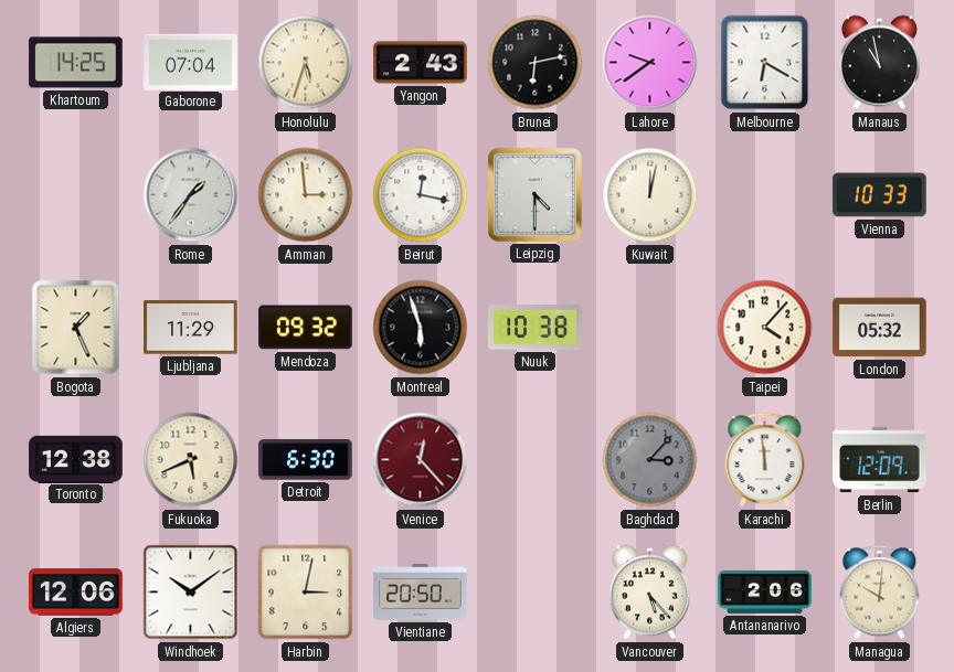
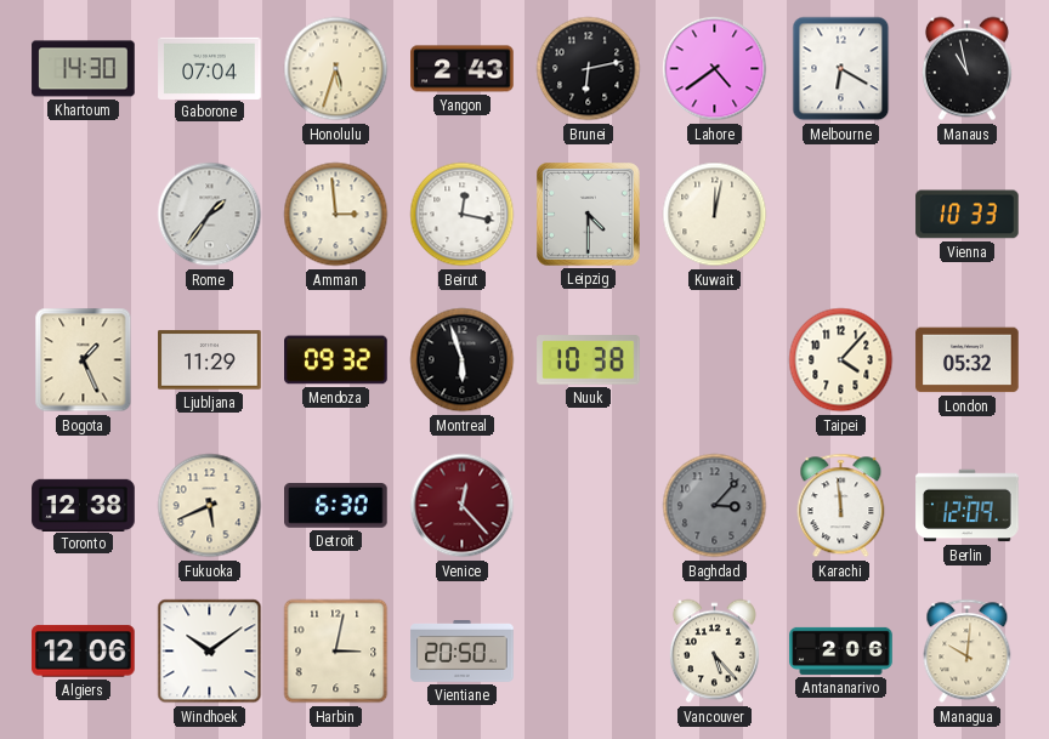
Khartoum: 14:25 -> 14:30
Lahore: 9:39 -> 4:39
